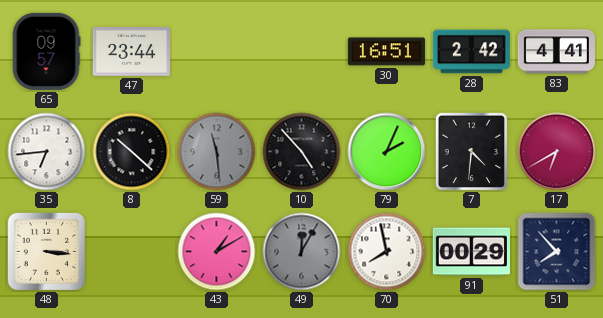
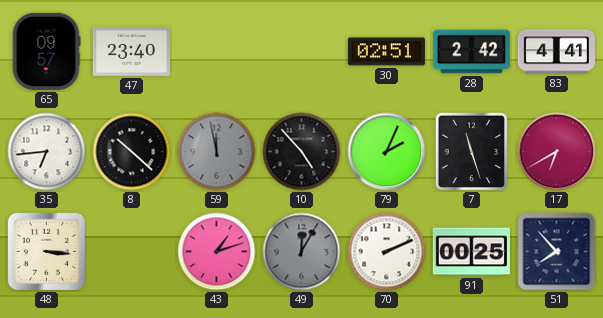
47: 23:44 -> 23:40
30: 16:51 -> 02:51
59: 11:29 -> 11:58
7: 4:31 -> 11:27
43: 1:10 -> 1:12
70: 7:58 -> 2:11
91: 00:29 -> 00:25
